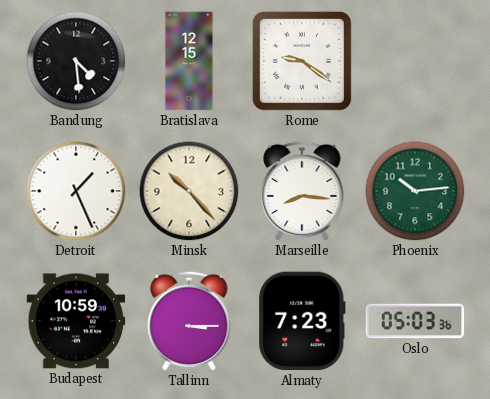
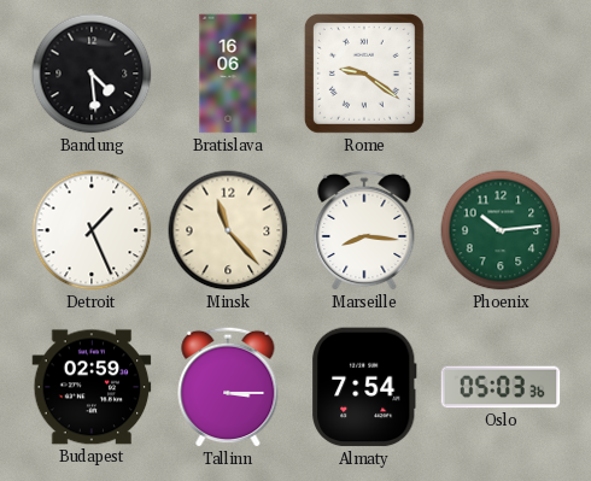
Bratislava: 12:15 -> 16:06
Minsk: 10:23 -> 11:23
Budapest: 10:59 -> 02:59
Almaty: 7:23 -> 7:54
